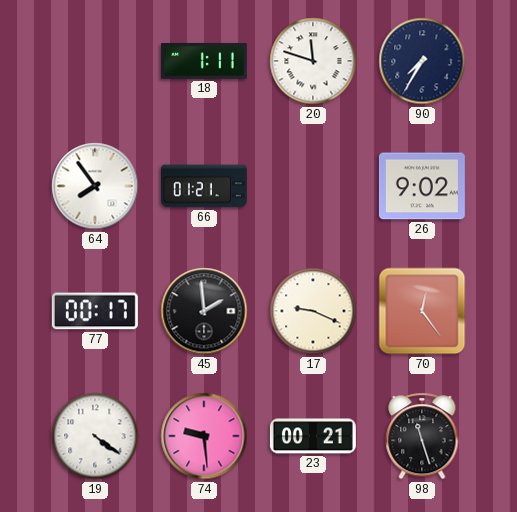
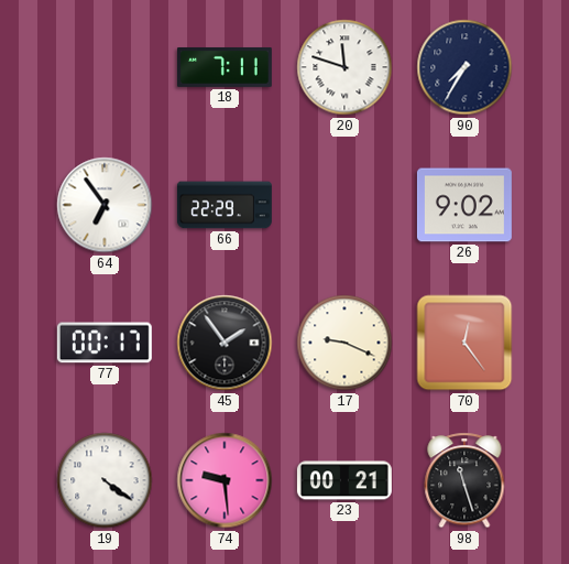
18: 1:11 -> 7:11
64: 7:54 -> 6:54
66: 01:21 -> 22:29
45: 1:59 -> 1:54
